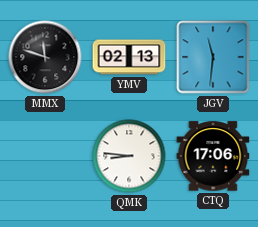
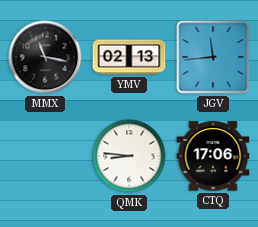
MMX: 11:48 -> 11:17
JGV: 11:31 -> 11:44
